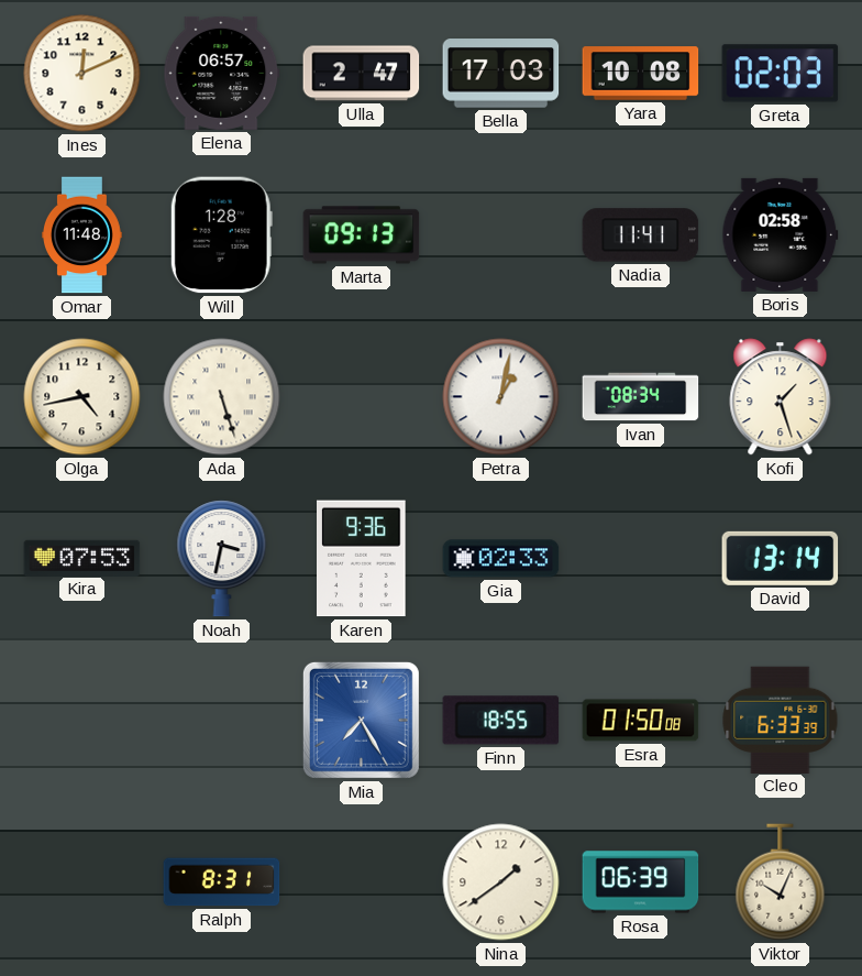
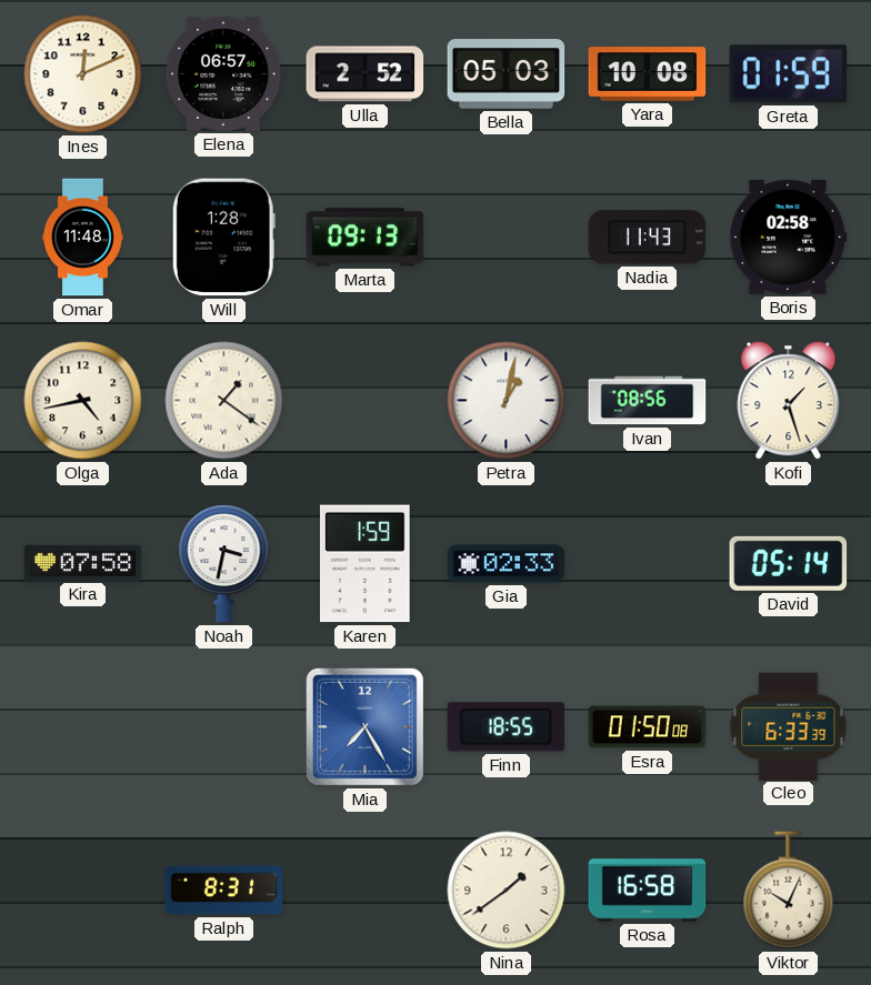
Ulla: 2:47 -> 2:52
Bella: 17:03 -> 05:03
Greta: 02:03 -> 01:59
Nadia: 11:41 -> 11:43
Ada: 5:27 -> 1:21
Ivan: 08:34 -> 08:56
Kira: 07:53 -> 07:58
Karen: 9:36 -> 1:59
David: 13:14 -> 05:14
Rosa: 06:39 -> 16:58
